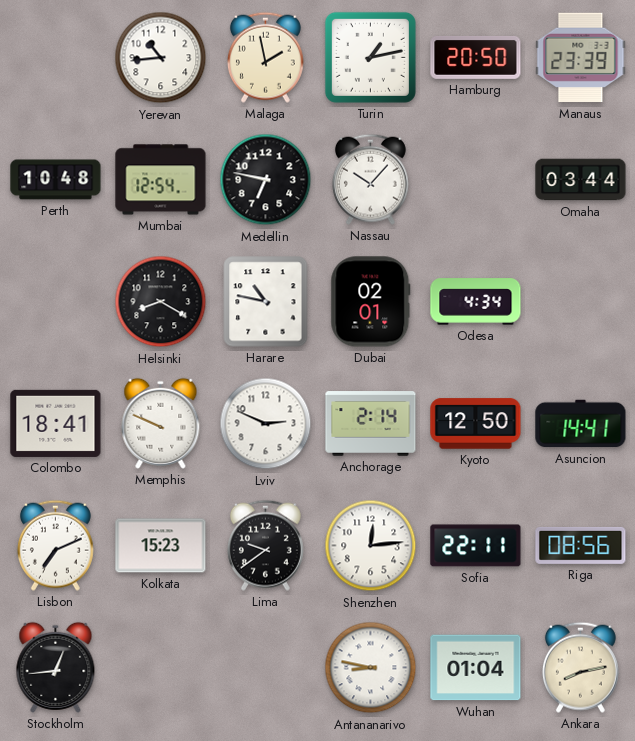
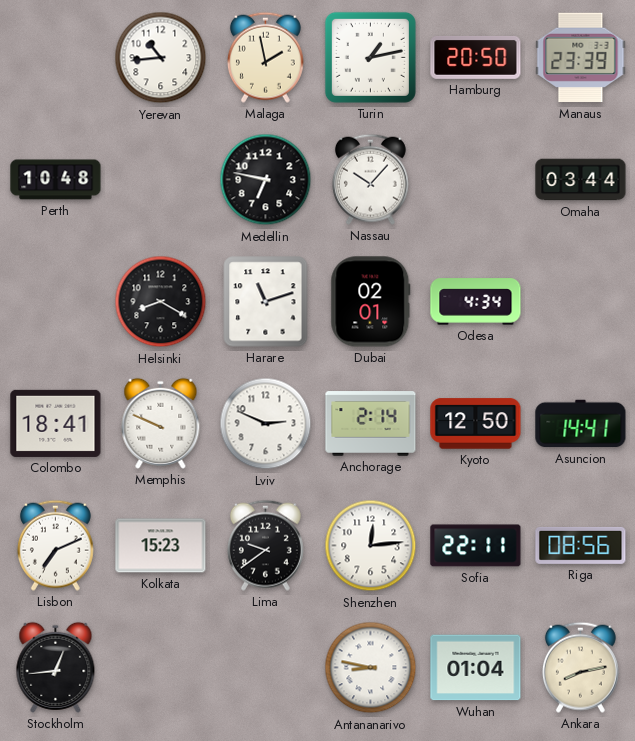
Mumbai: 12:54 -> none
Harare: 10:47 -> 11:12
